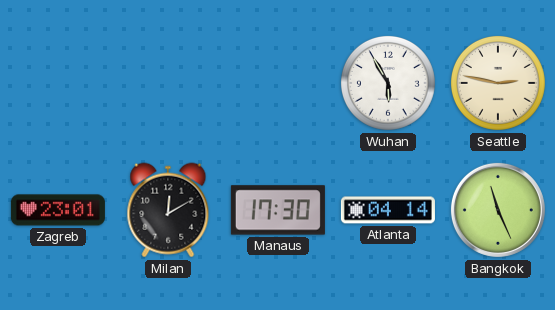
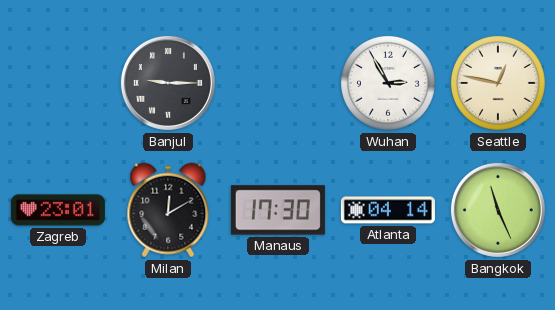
Banjul: none -> 9:15
Wuhan: 5:55 -> 2:55
Seattle: 2:47 -> 12:47
